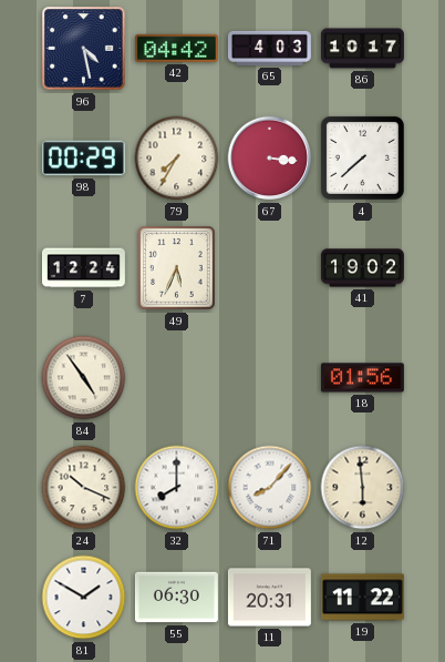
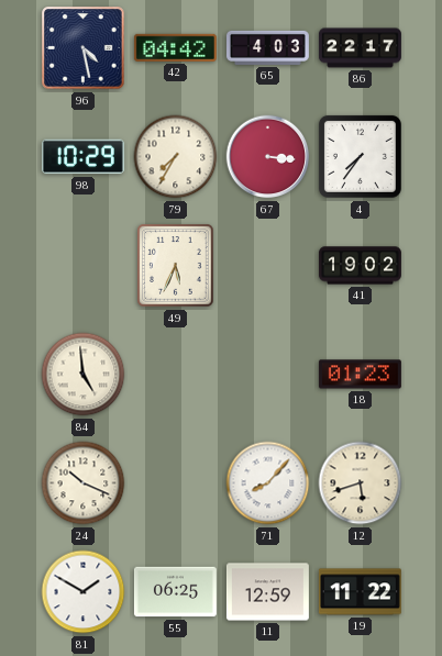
86: 10:17 -> 22:17
98: 00:29 -> 10:29
4: 7:38 -> 7:36
7: 12:24 -> none
84: 4:54 -> 4:59
18: 01:56 -> 01:23
32: 8:00 -> none
12: 5:59 -> 5:42
55: 06:30 -> 06:25
11: 20:31 -> 12:59
